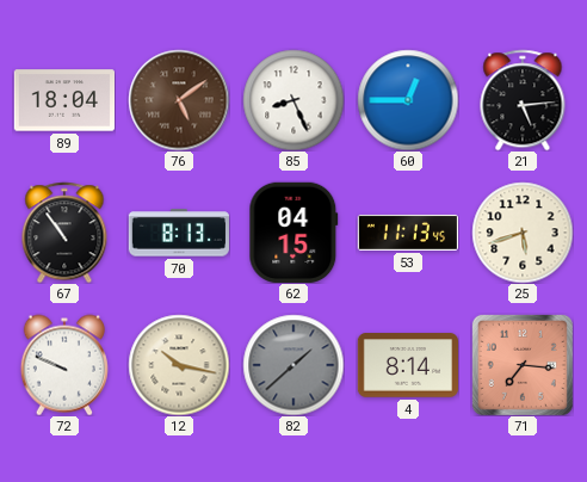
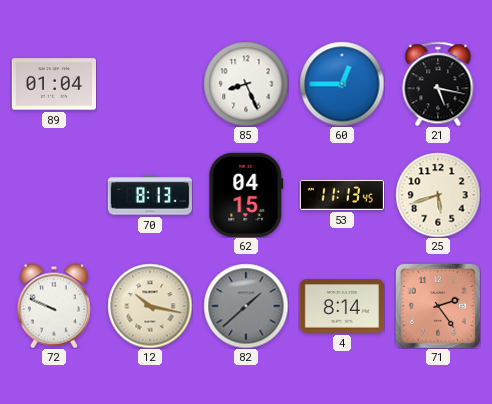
89: 18:04 -> 01:04
76: 5:09 -> none
21: 5:14 -> 5:17
67: 10:54 -> none
71: 7:16 -> 2:24
